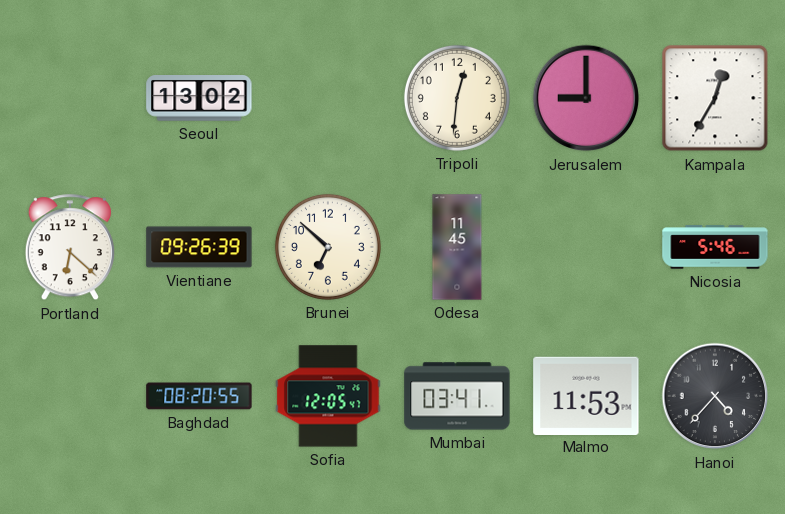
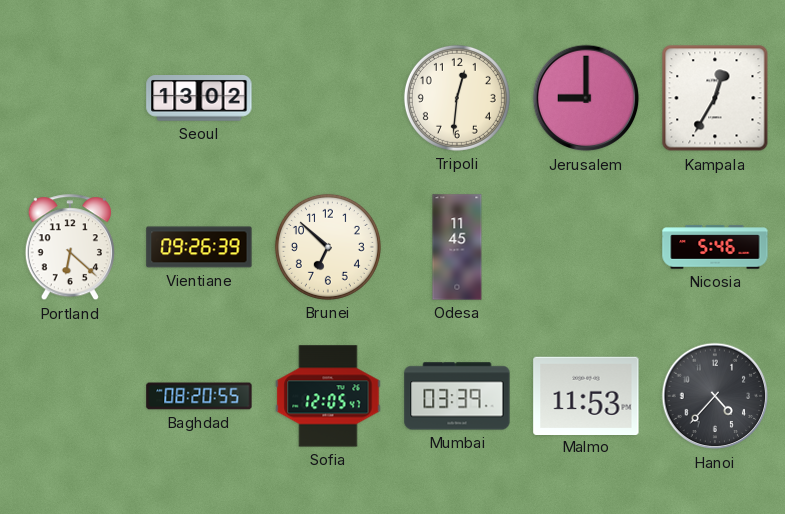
Mumbai: 03:41 -> 03:39
